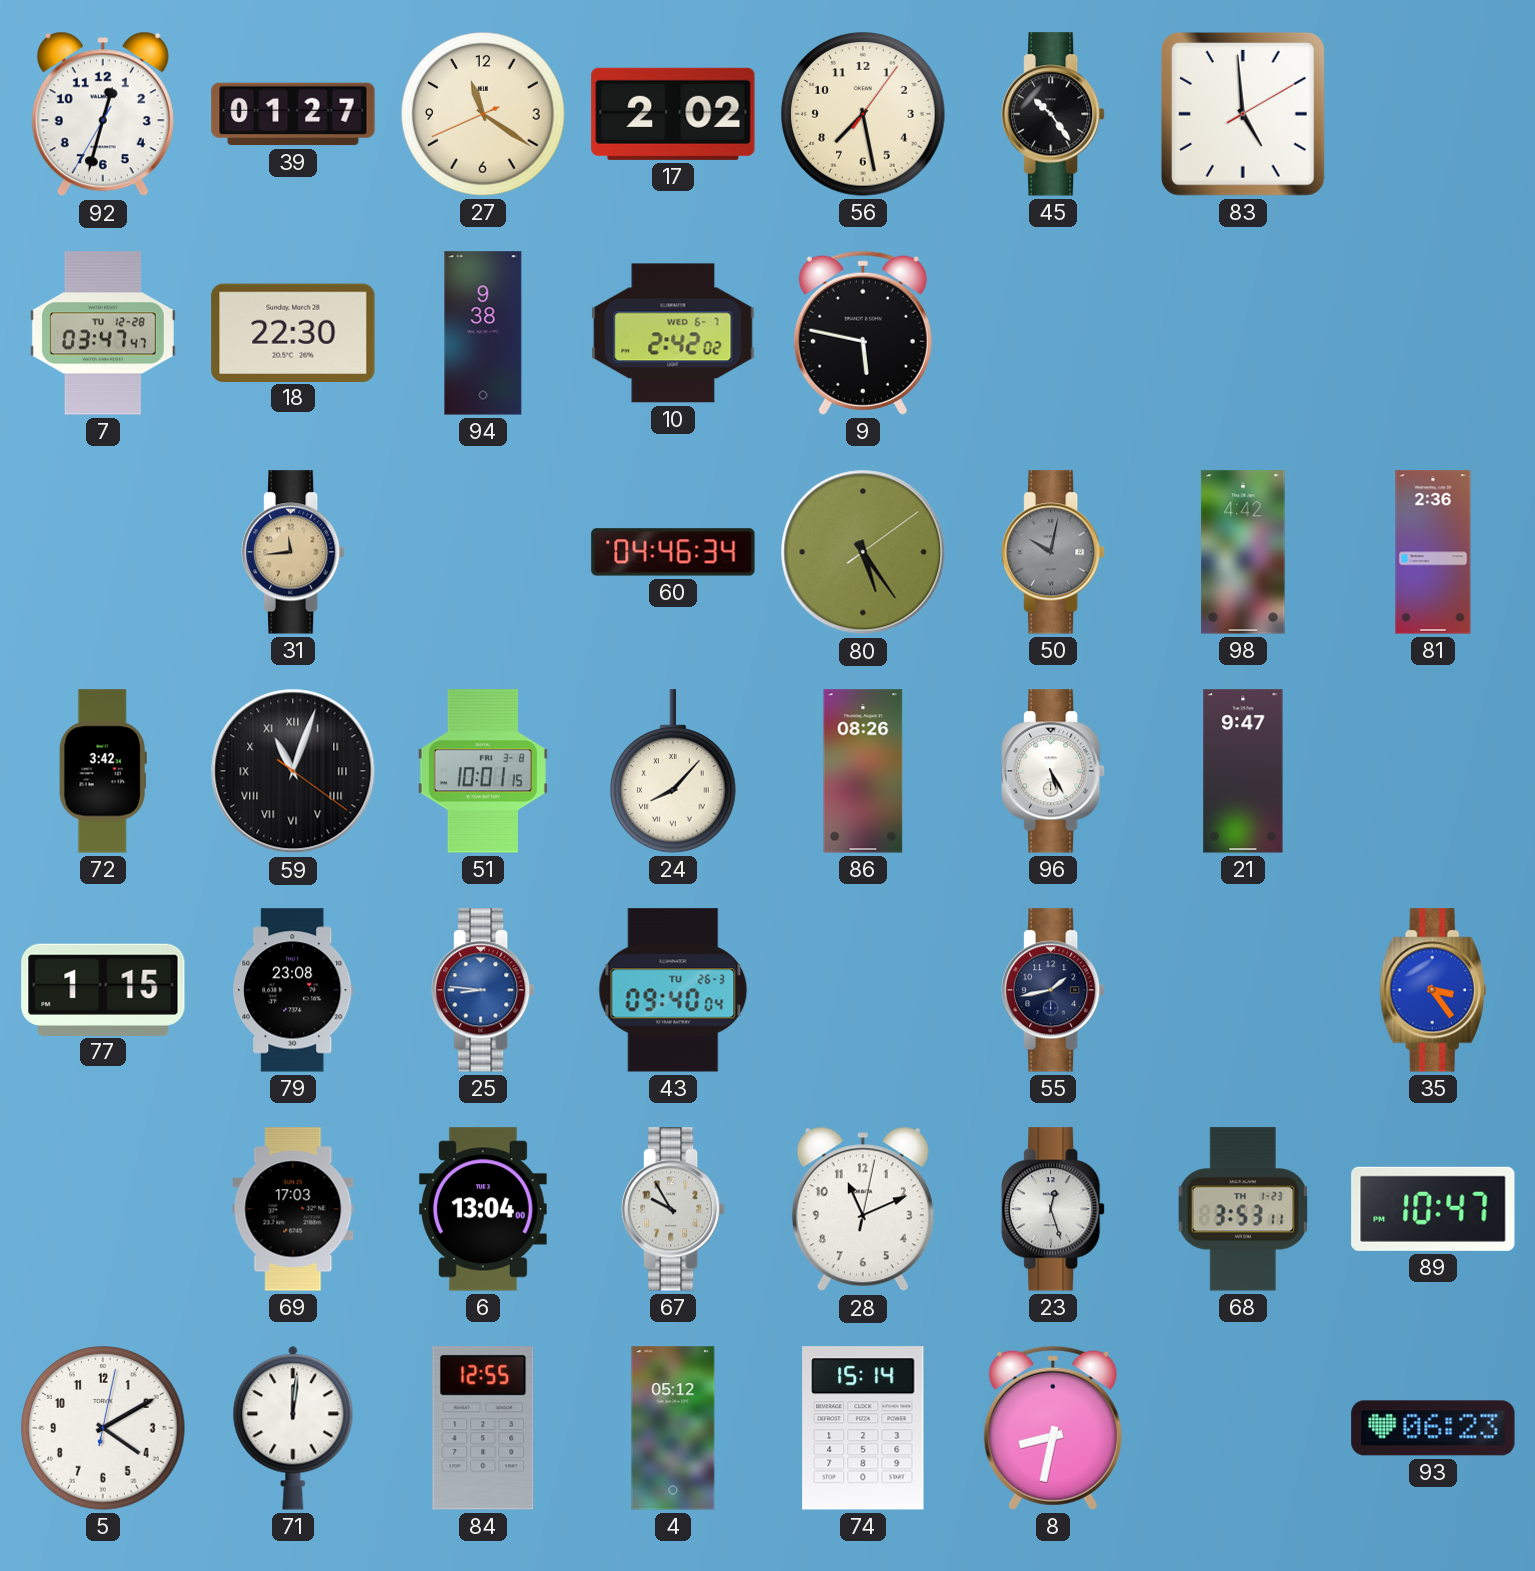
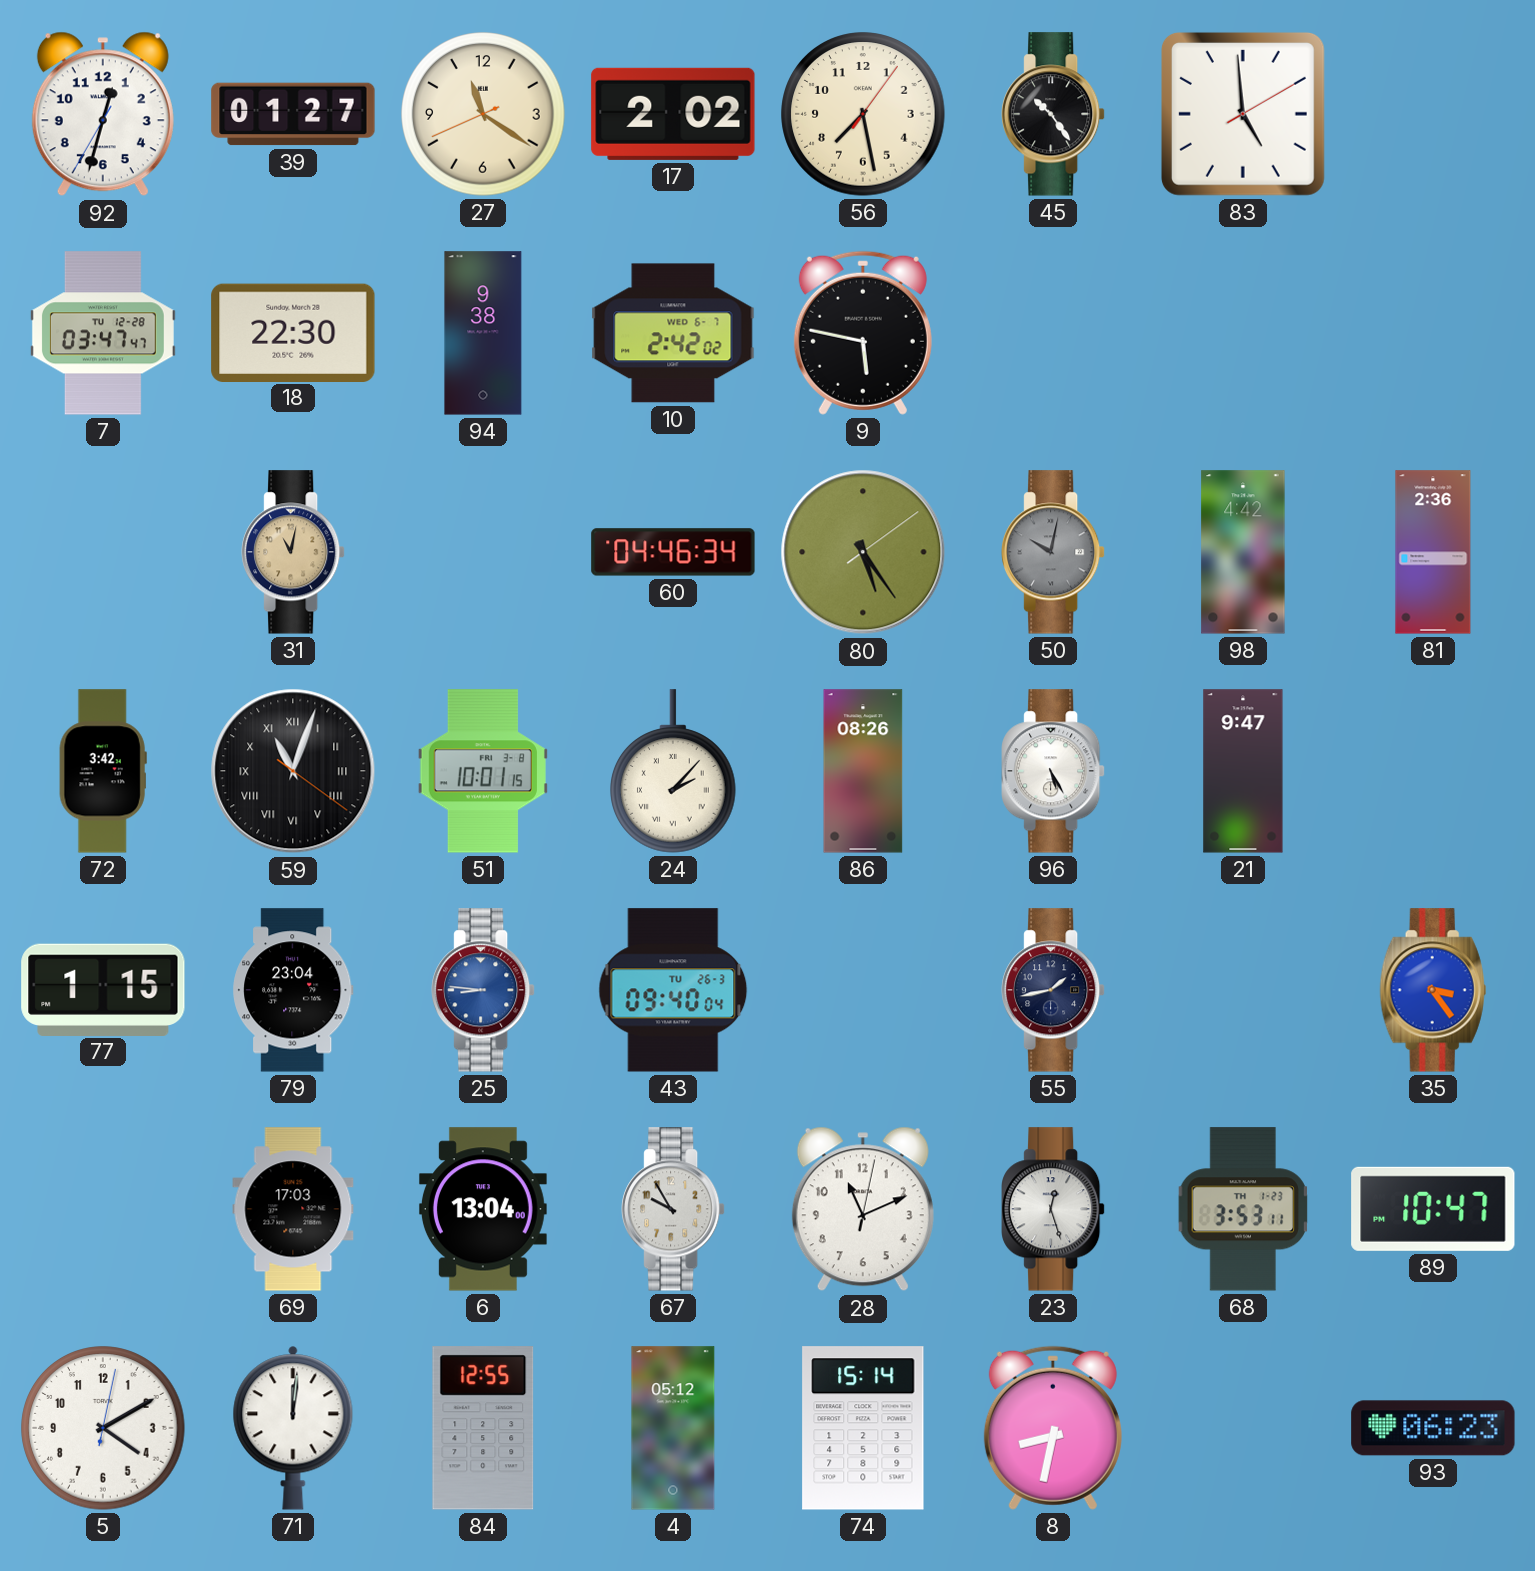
31: 11:44 -> 11:02
24: 8:07 -> 2:07
79: 23:08 -> 23:04
